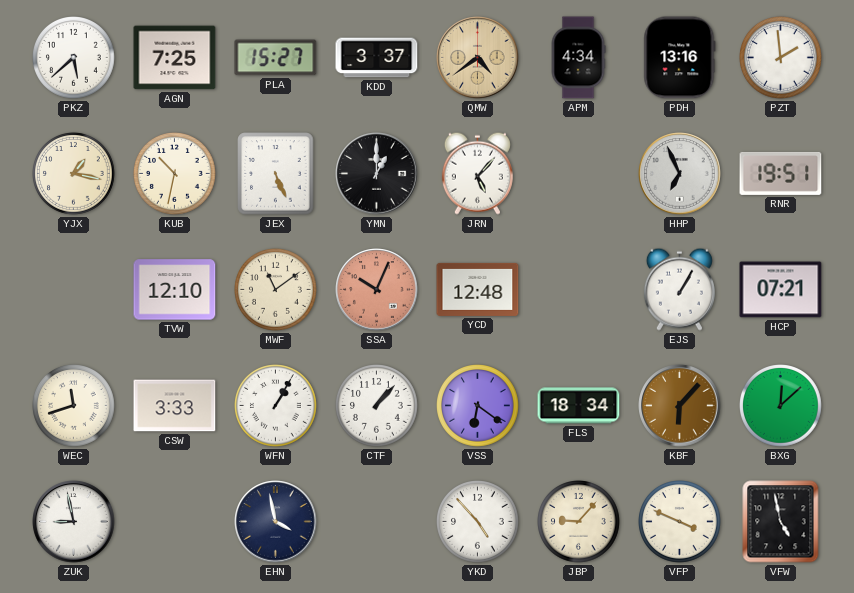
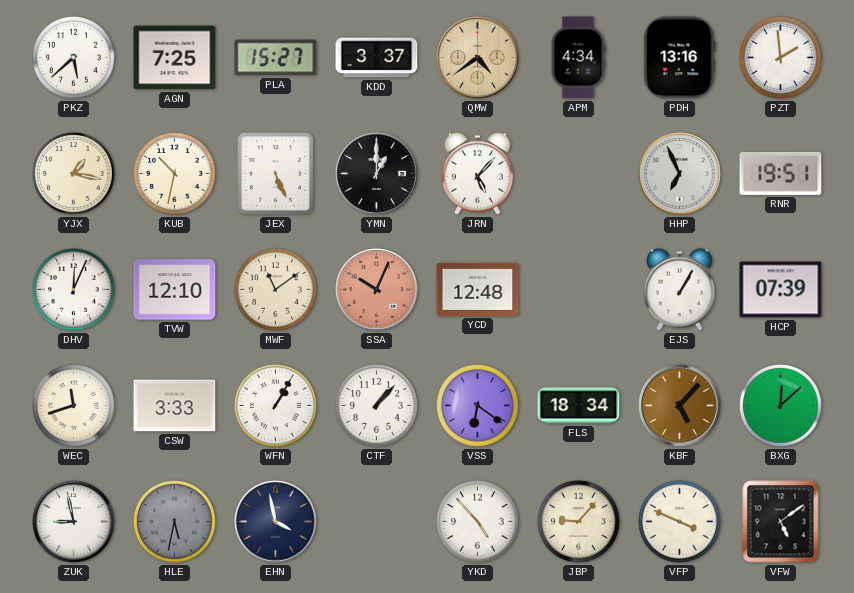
DHV: none -> 12:04
HCP: 07:21 -> 07:39
KBF: 6:07 -> 5:07
HLE: none -> 5:32
VFW: 4:58 -> 5:09
